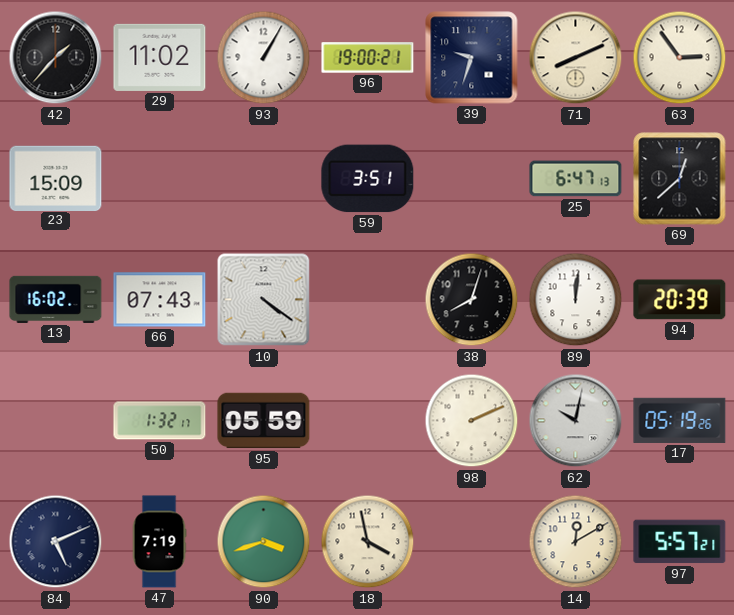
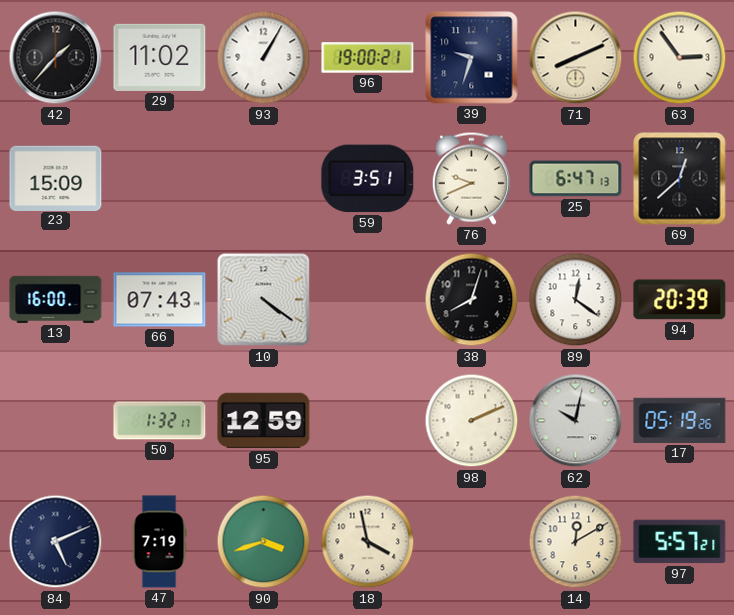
76: none -> 9:41
13: 16:02 -> 16:00
89: 12:01 -> 12:21
95: 05:59 -> 12:59
